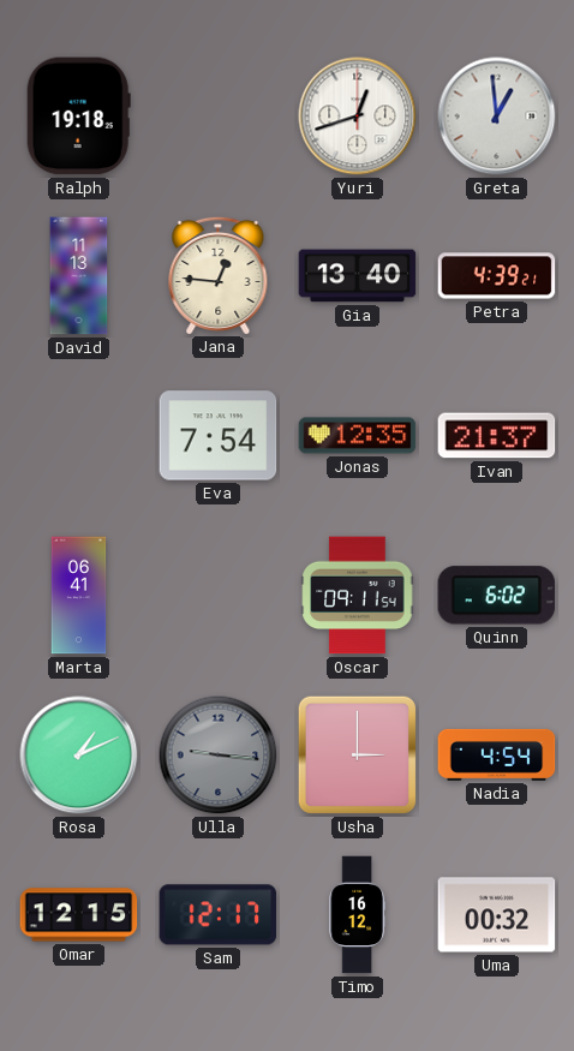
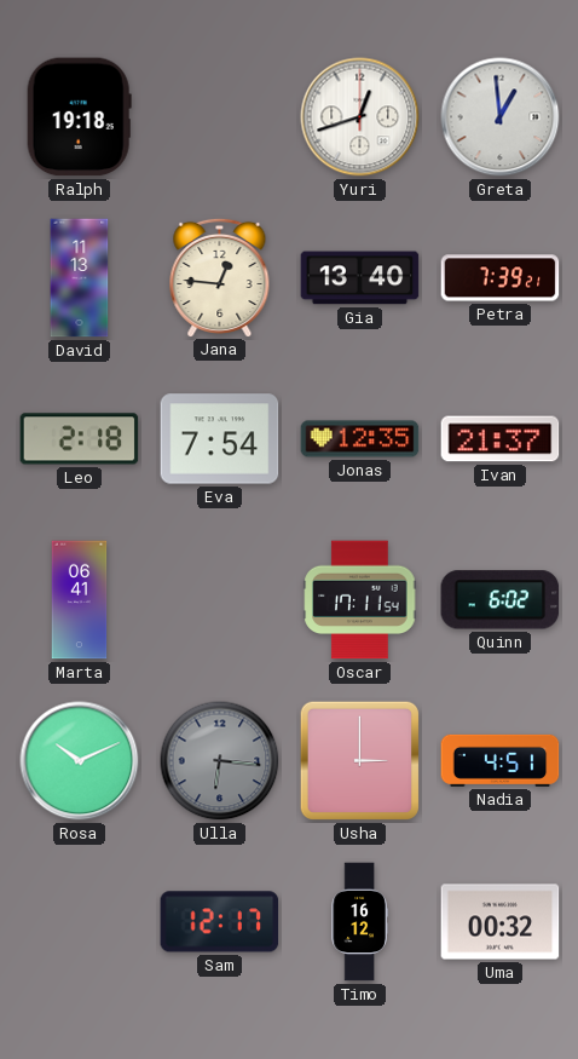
Petra: 4:39 -> 7:39
Leo: none -> 2:18
Oscar: 09:11 -> 17:11
Rosa: 1:11 -> 10:11
Ulla: 9:16 -> 6:16
Nadia: 4:54 -> 4:51
Omar: 12:15 -> none
